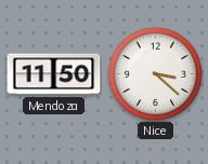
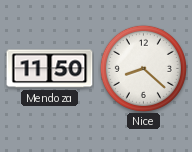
Nice: 3:22 -> 8:22
